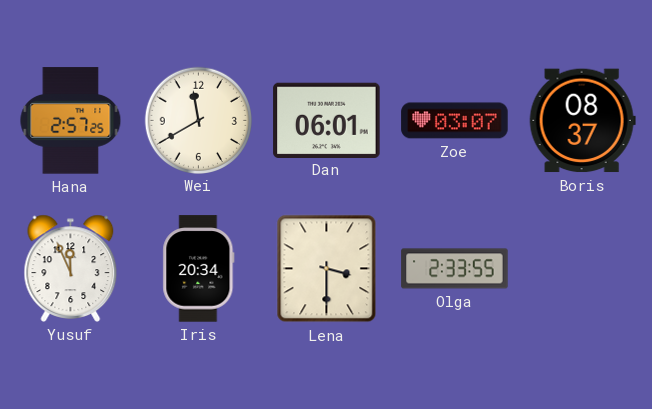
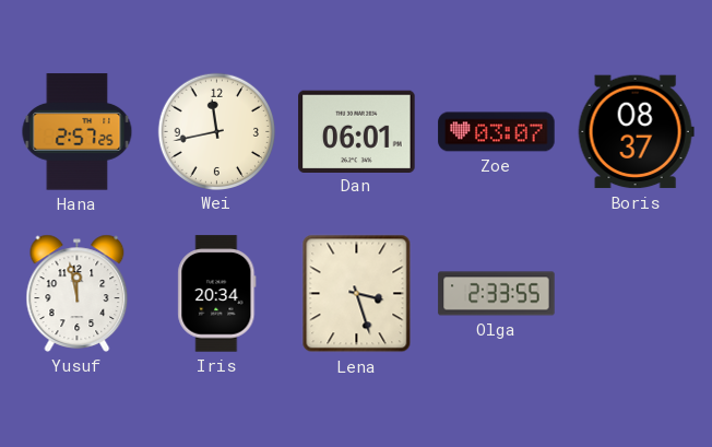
Wei: 11:40 -> 11:43
Yusuf: 11:56 -> 11:58
Lena: 3:30 -> 3:27
